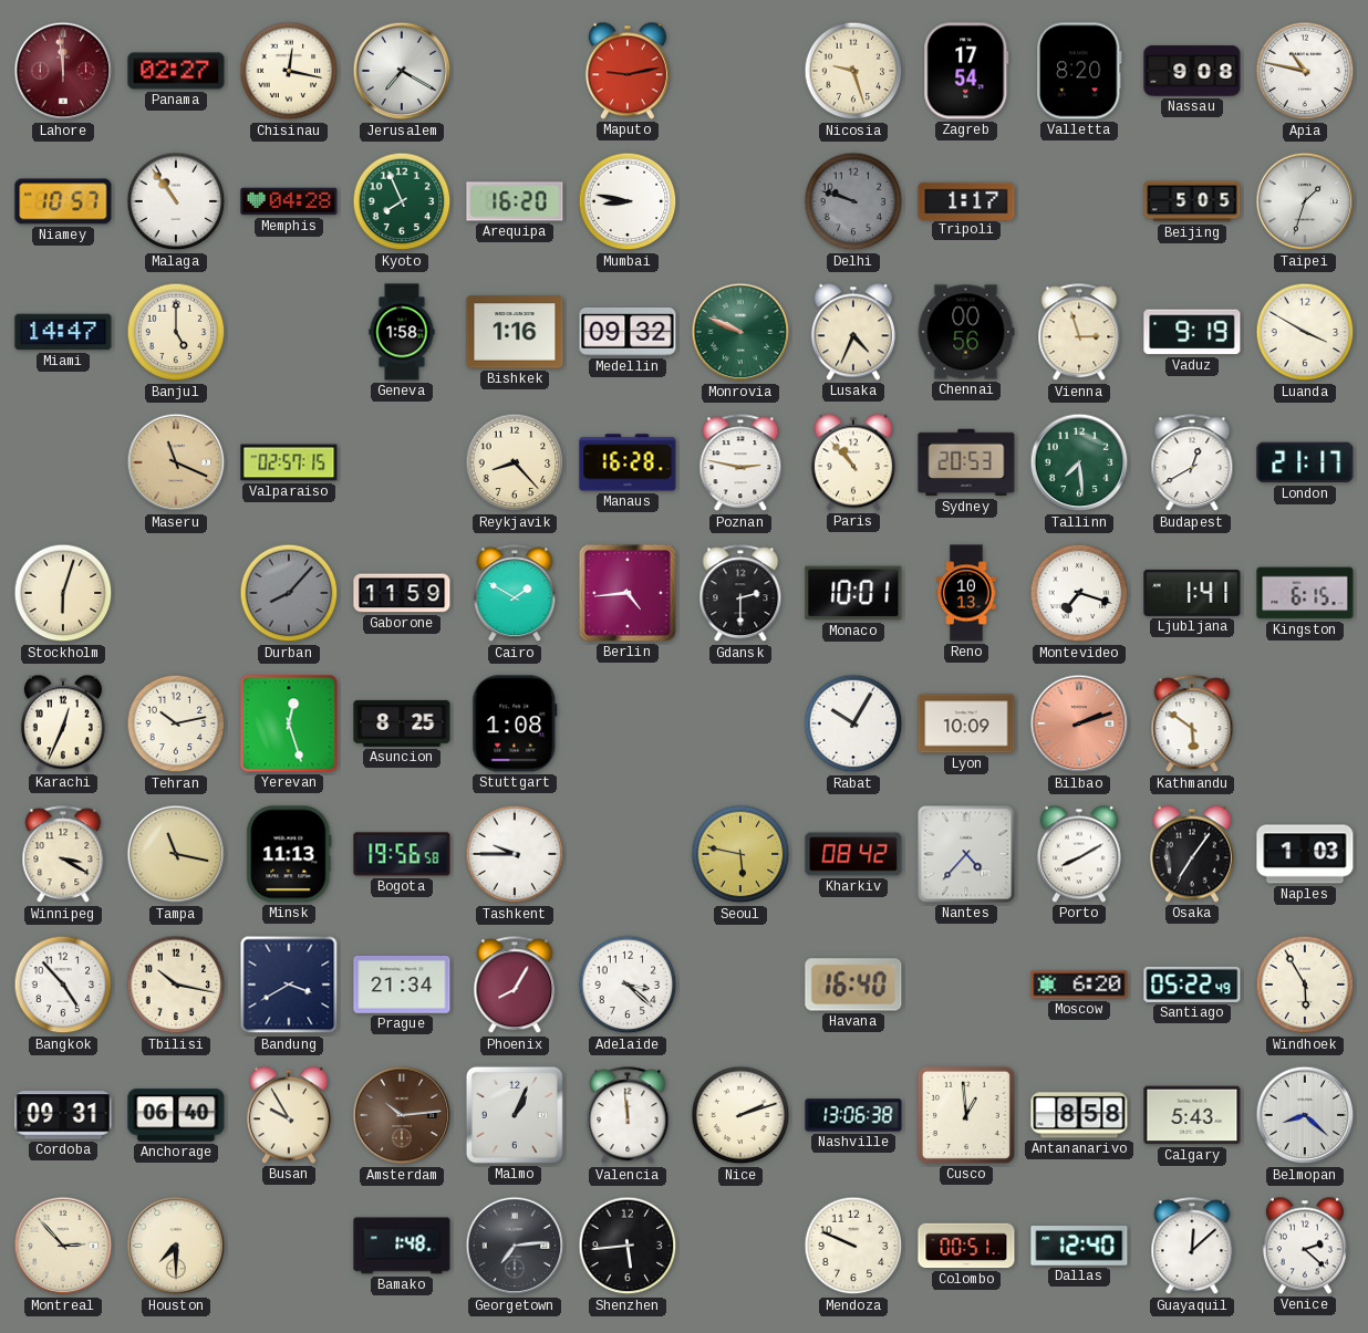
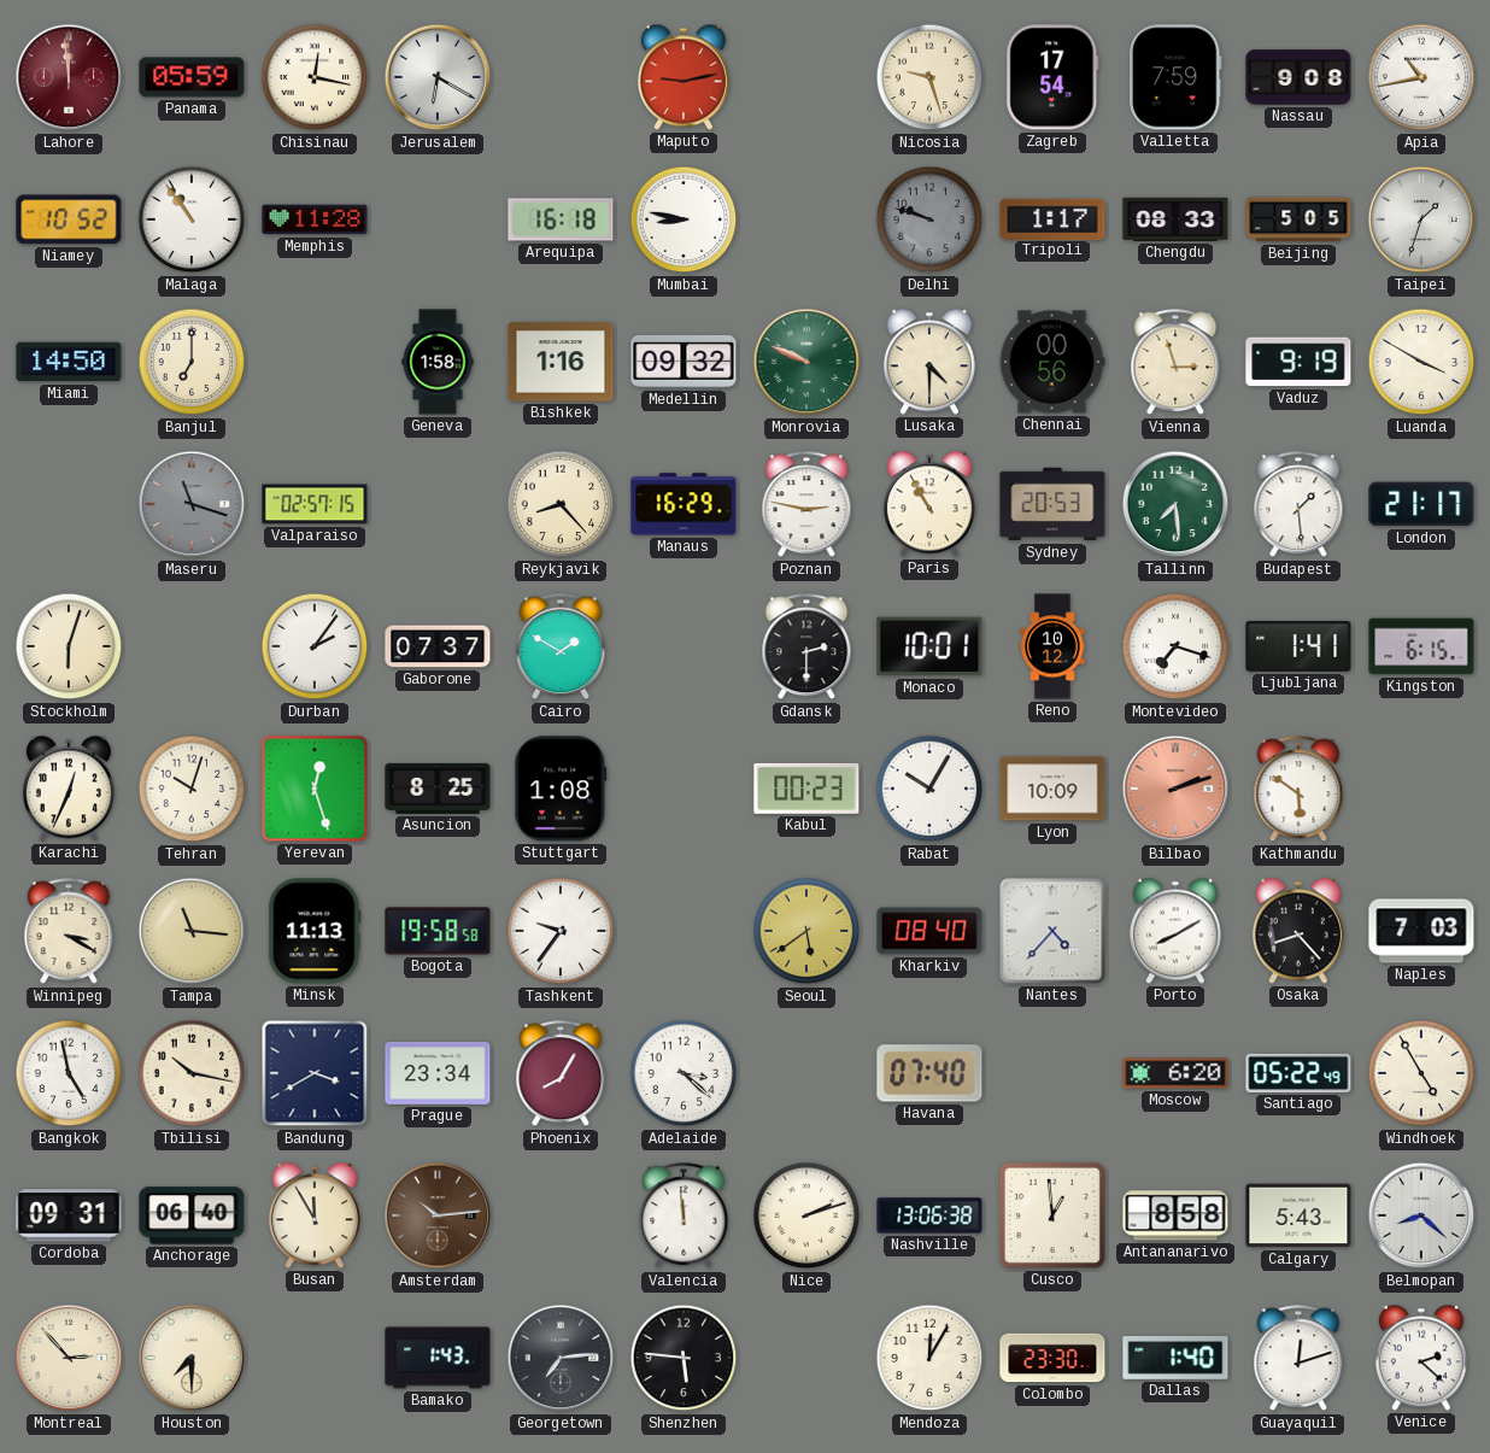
Panama: 02:27 -> 05:59
Jerusalem: 7:20 -> 6:20
Valletta: 8:20 -> 7:59
Apia: 10:47 -> 10:43
Niamey: 10:57 -> 10:52
Memphis: 04:28 -> 11:28
Kyoto: 7:56 -> none
Arequipa: 16:20 -> 16:18
Chengdu: none -> 08:33
Miami: 14:47 -> 14:50
Banjul: 5:00 -> 7:00
Lusaka: 4:34 -> 4:30
Maseru: 11:19 -> 11:18
Maseru dial: champagne -> grey
Manaus: 16:28 -> 16:29
Paris: 10:53 -> 10:55
Budapest: 12:40 -> 1:29
Durban: 8:07 -> 2:06
Durban dial: grey -> white
Gaborone: 11:59 -> 07:37
Berlin: 4:44 -> none
Reno: 10:13 -> 10:12
Tehran: 10:13 -> 10:03
Kabul: none -> 00:23
Tampa: 11:17 -> 11:16
Bogota: 19:56 -> 19:58
Tashkent: 9:45 -> 9:36
Seoul: 5:47 -> 5:39
Kharkiv: 08:42 -> 08:40
Osaka: 7:06 -> 8:23
Naples: 1:03 -> 7:03
Bangkok: 4:53 -> 4:58
Prague: 21:34 -> 23:34
Havana: 16:40 -> 07:40
Windhoek: 5:55 -> 4:55
Busan: 9:55 -> 11:55
Malmo: 1:04 -> none
Bamako: 1:48 -> 1:43
Shenzhen: 5:44 -> 5:46
Mendoza: 9:49 -> 12:05
Colombo: 00:51 -> 23:30
Dallas: 12:40 -> 1:40
Guayaquil: 12:08 -> 12:12
